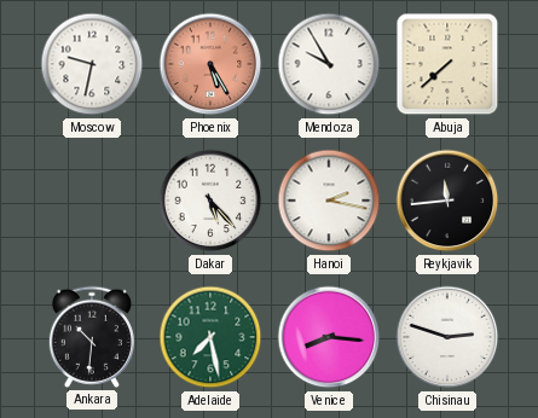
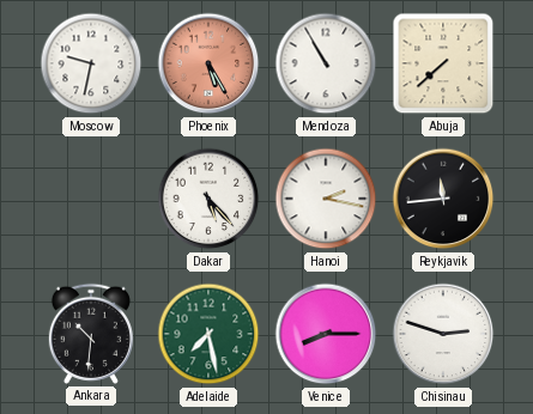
Mendoza: 9:55 -> 10:55
Venice: 8:16 -> 8:15
